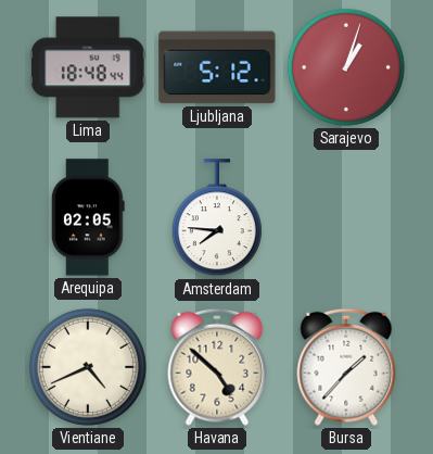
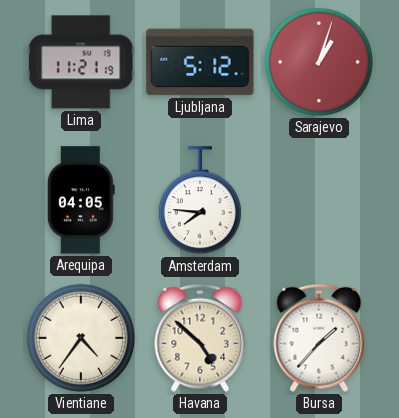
Lima: 18:48 -> 11:21
Arequipa: 02:05 -> 04:05
Vientiane: 4:41 -> 4:36
